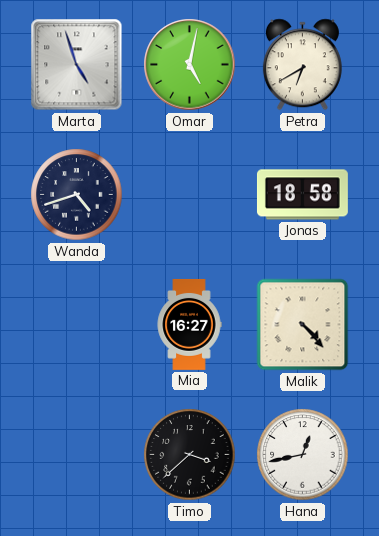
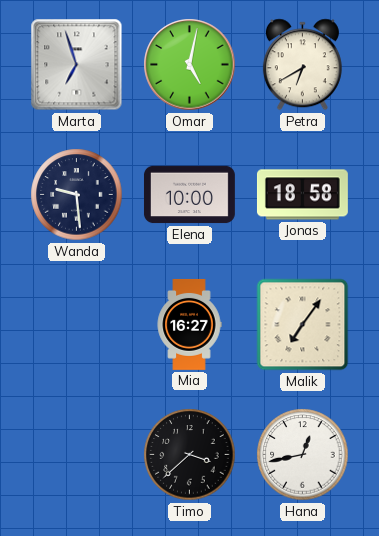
Marta: 4:57 -> 6:57
Wanda: 4:42 -> 9:29
Elena: none -> 10:00
Malik: 4:23 -> 7:06
